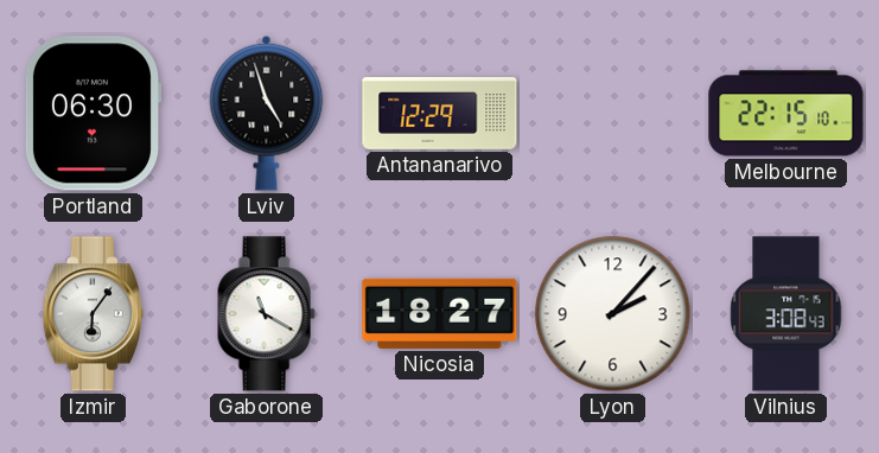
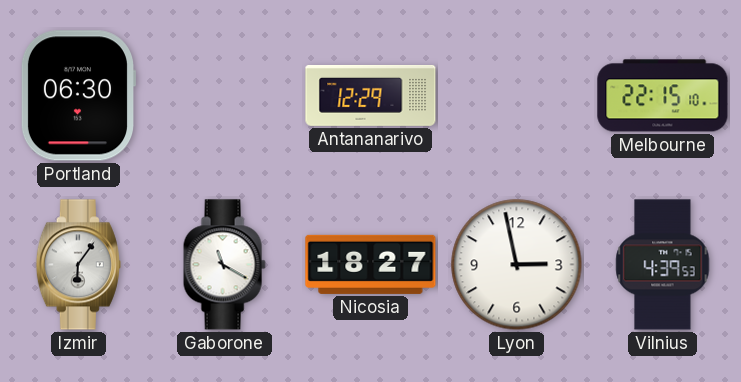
Lviv: 4:57 -> none
Lyon: 2:07 -> 2:58
Vilnius: 3:08 -> 4:39
